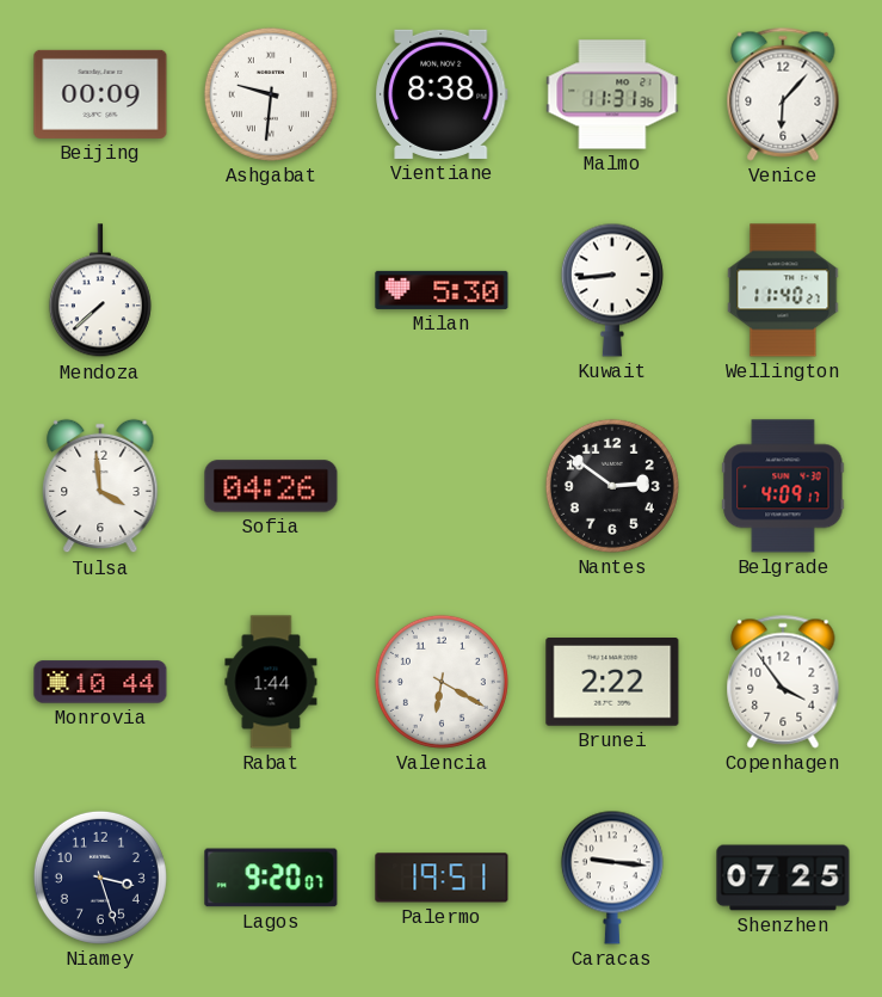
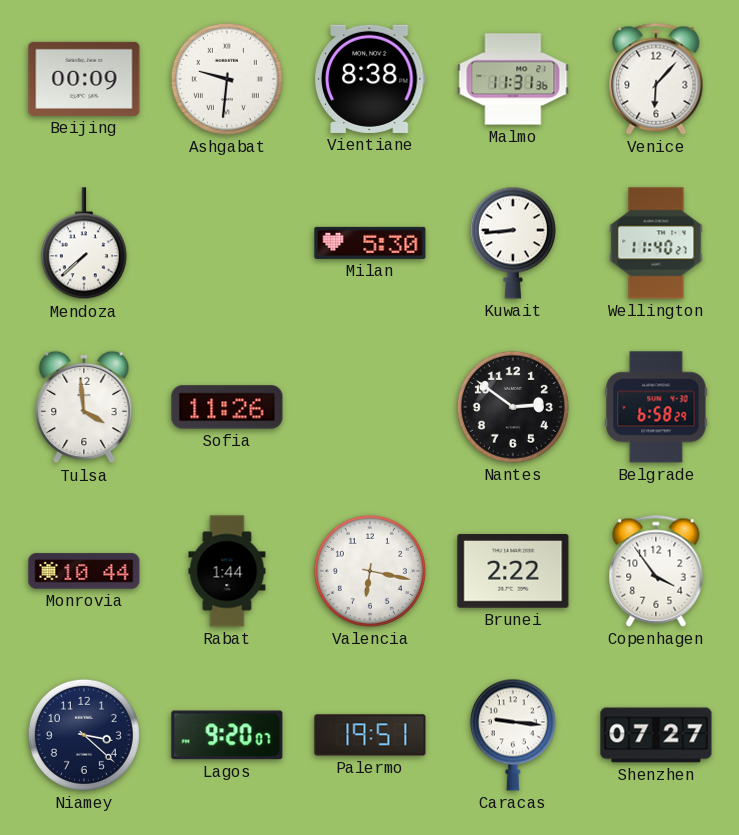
Sofia: 04:26 -> 11:26
Belgrade: 4:09 -> 6:58
Valencia: 6:20 -> 6:17
Niamey: 3:27 -> 3:22
Shenzhen: 07:25 -> 07:27
